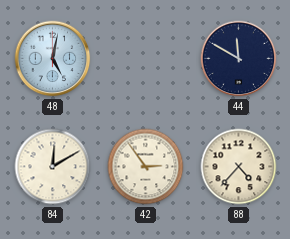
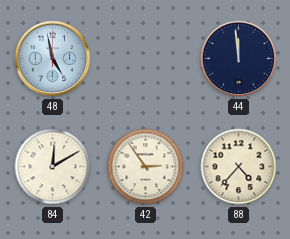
48: 5:02 -> 4:58
44: 11:50 -> 11:59
